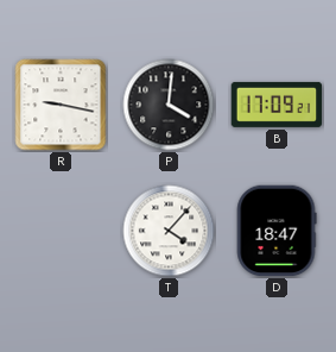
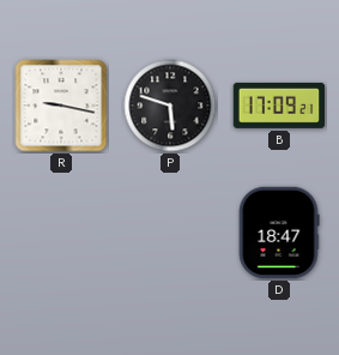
P: 4:01 -> 5:48
T: 4:07 -> none
